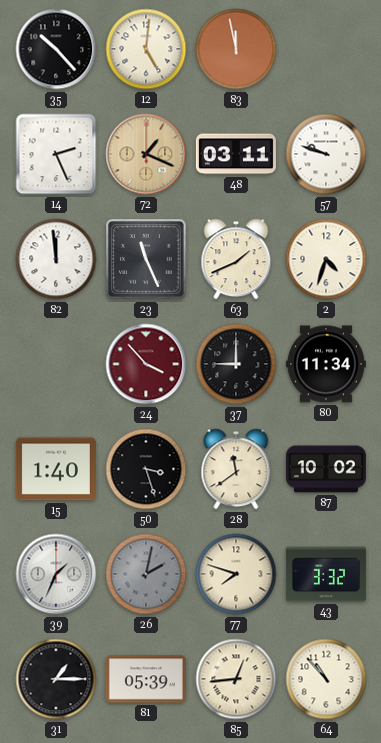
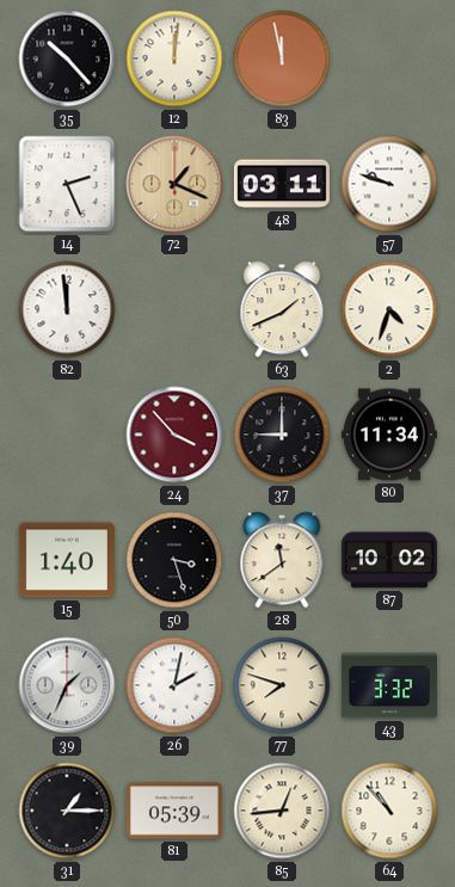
12: 5:01 -> 12:01
23: 11:26 -> none
26 dial: grey -> white
